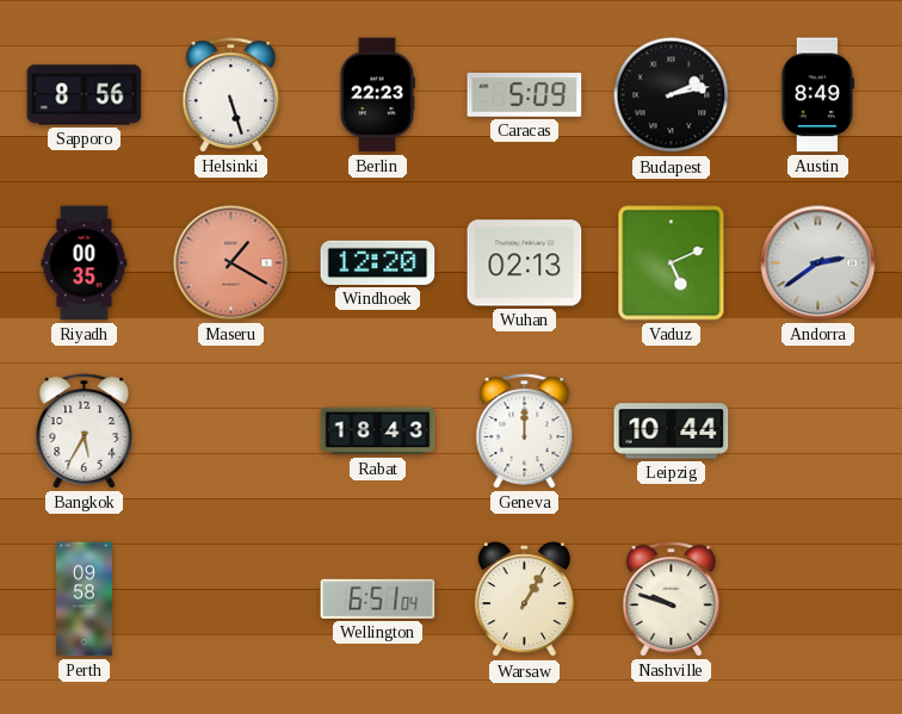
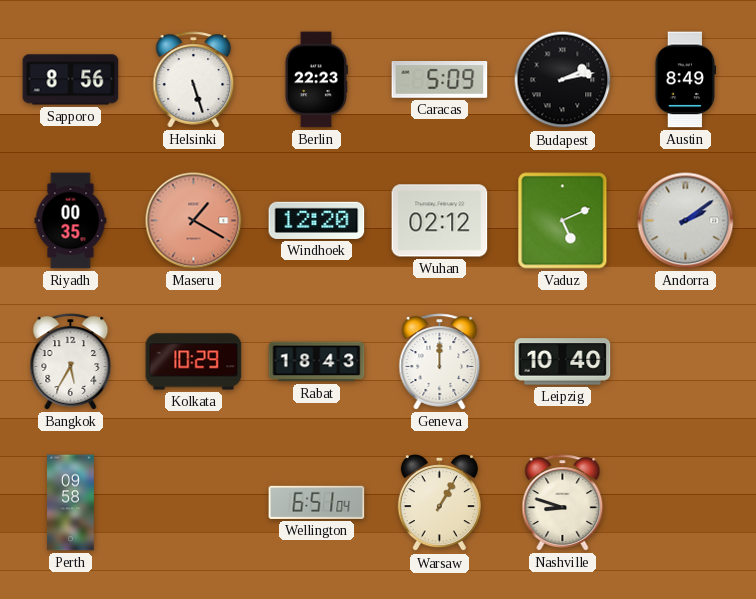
Wuhan: 02:13 -> 02:12
Andorra: 2:39 -> 2:09
Kolkata: none -> 10:29
Leipzig: 10:44 -> 10:40
Nashville: 9:48 -> 8:48
